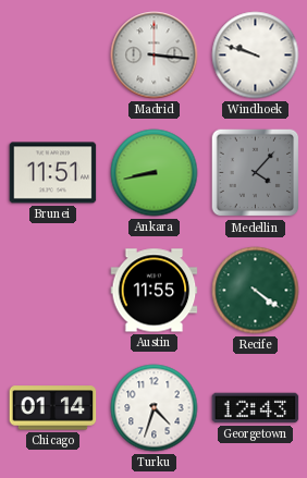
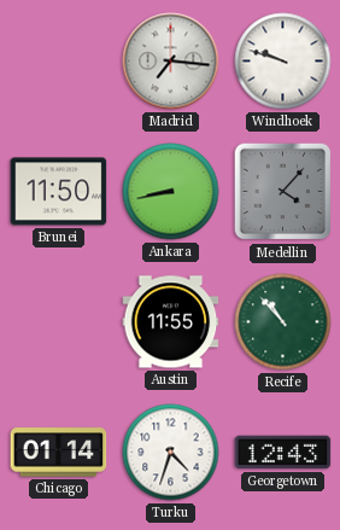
Madrid: 3:16 -> 7:16
Brunei: 11:51 -> 11:50
Recife: 4:21 -> 10:53
